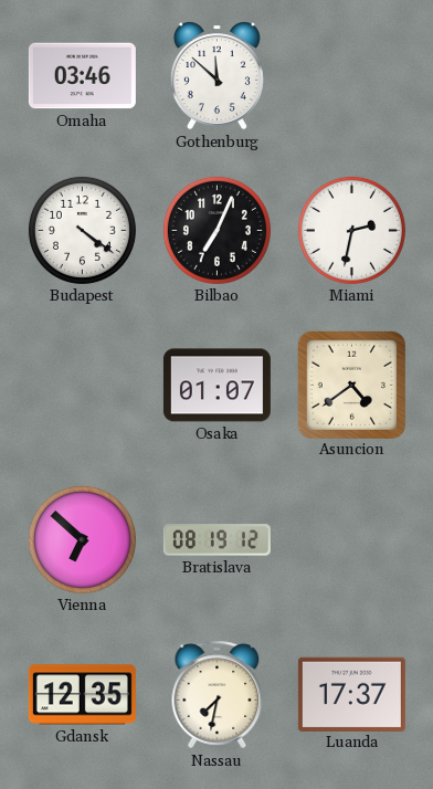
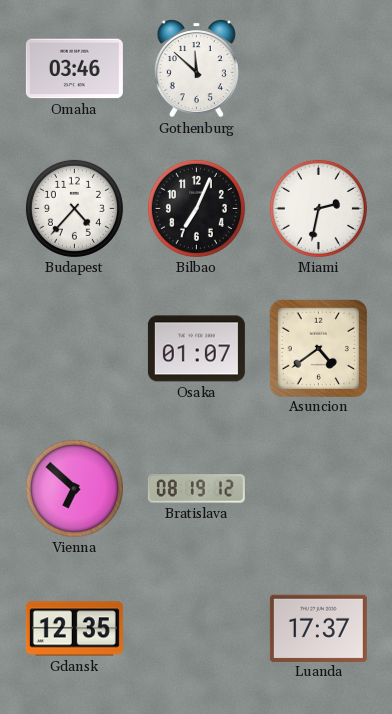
Budapest: 4:21 -> 4:37
Nassau: 7:32 -> none
